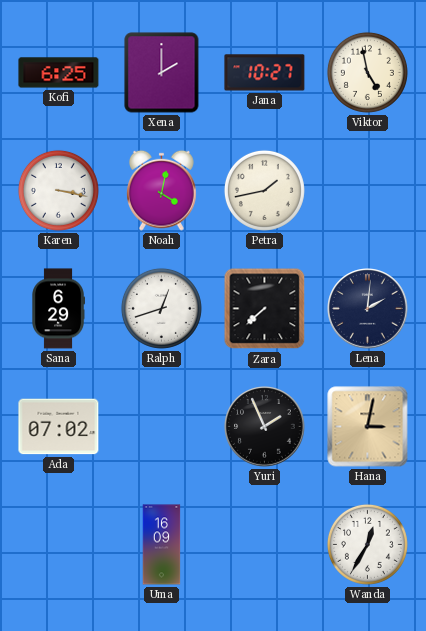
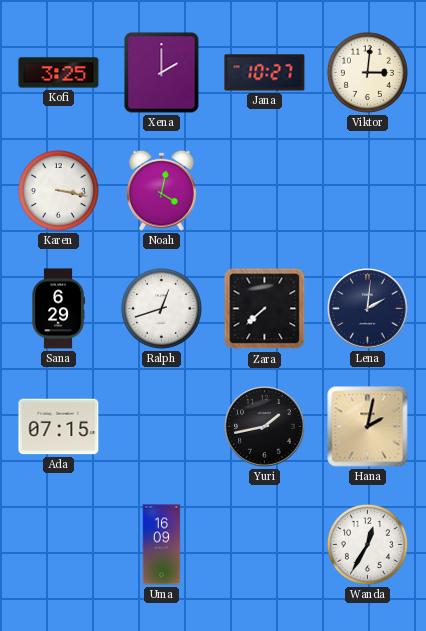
Kofi: 6:25 -> 3:25
Viktor: 4:58 -> 3:01
Petra: 1:43 -> none
Ada: 07:02 -> 07:15
Yuri: 1:56 -> 1:43
Hana: 3:02 -> 2:02
